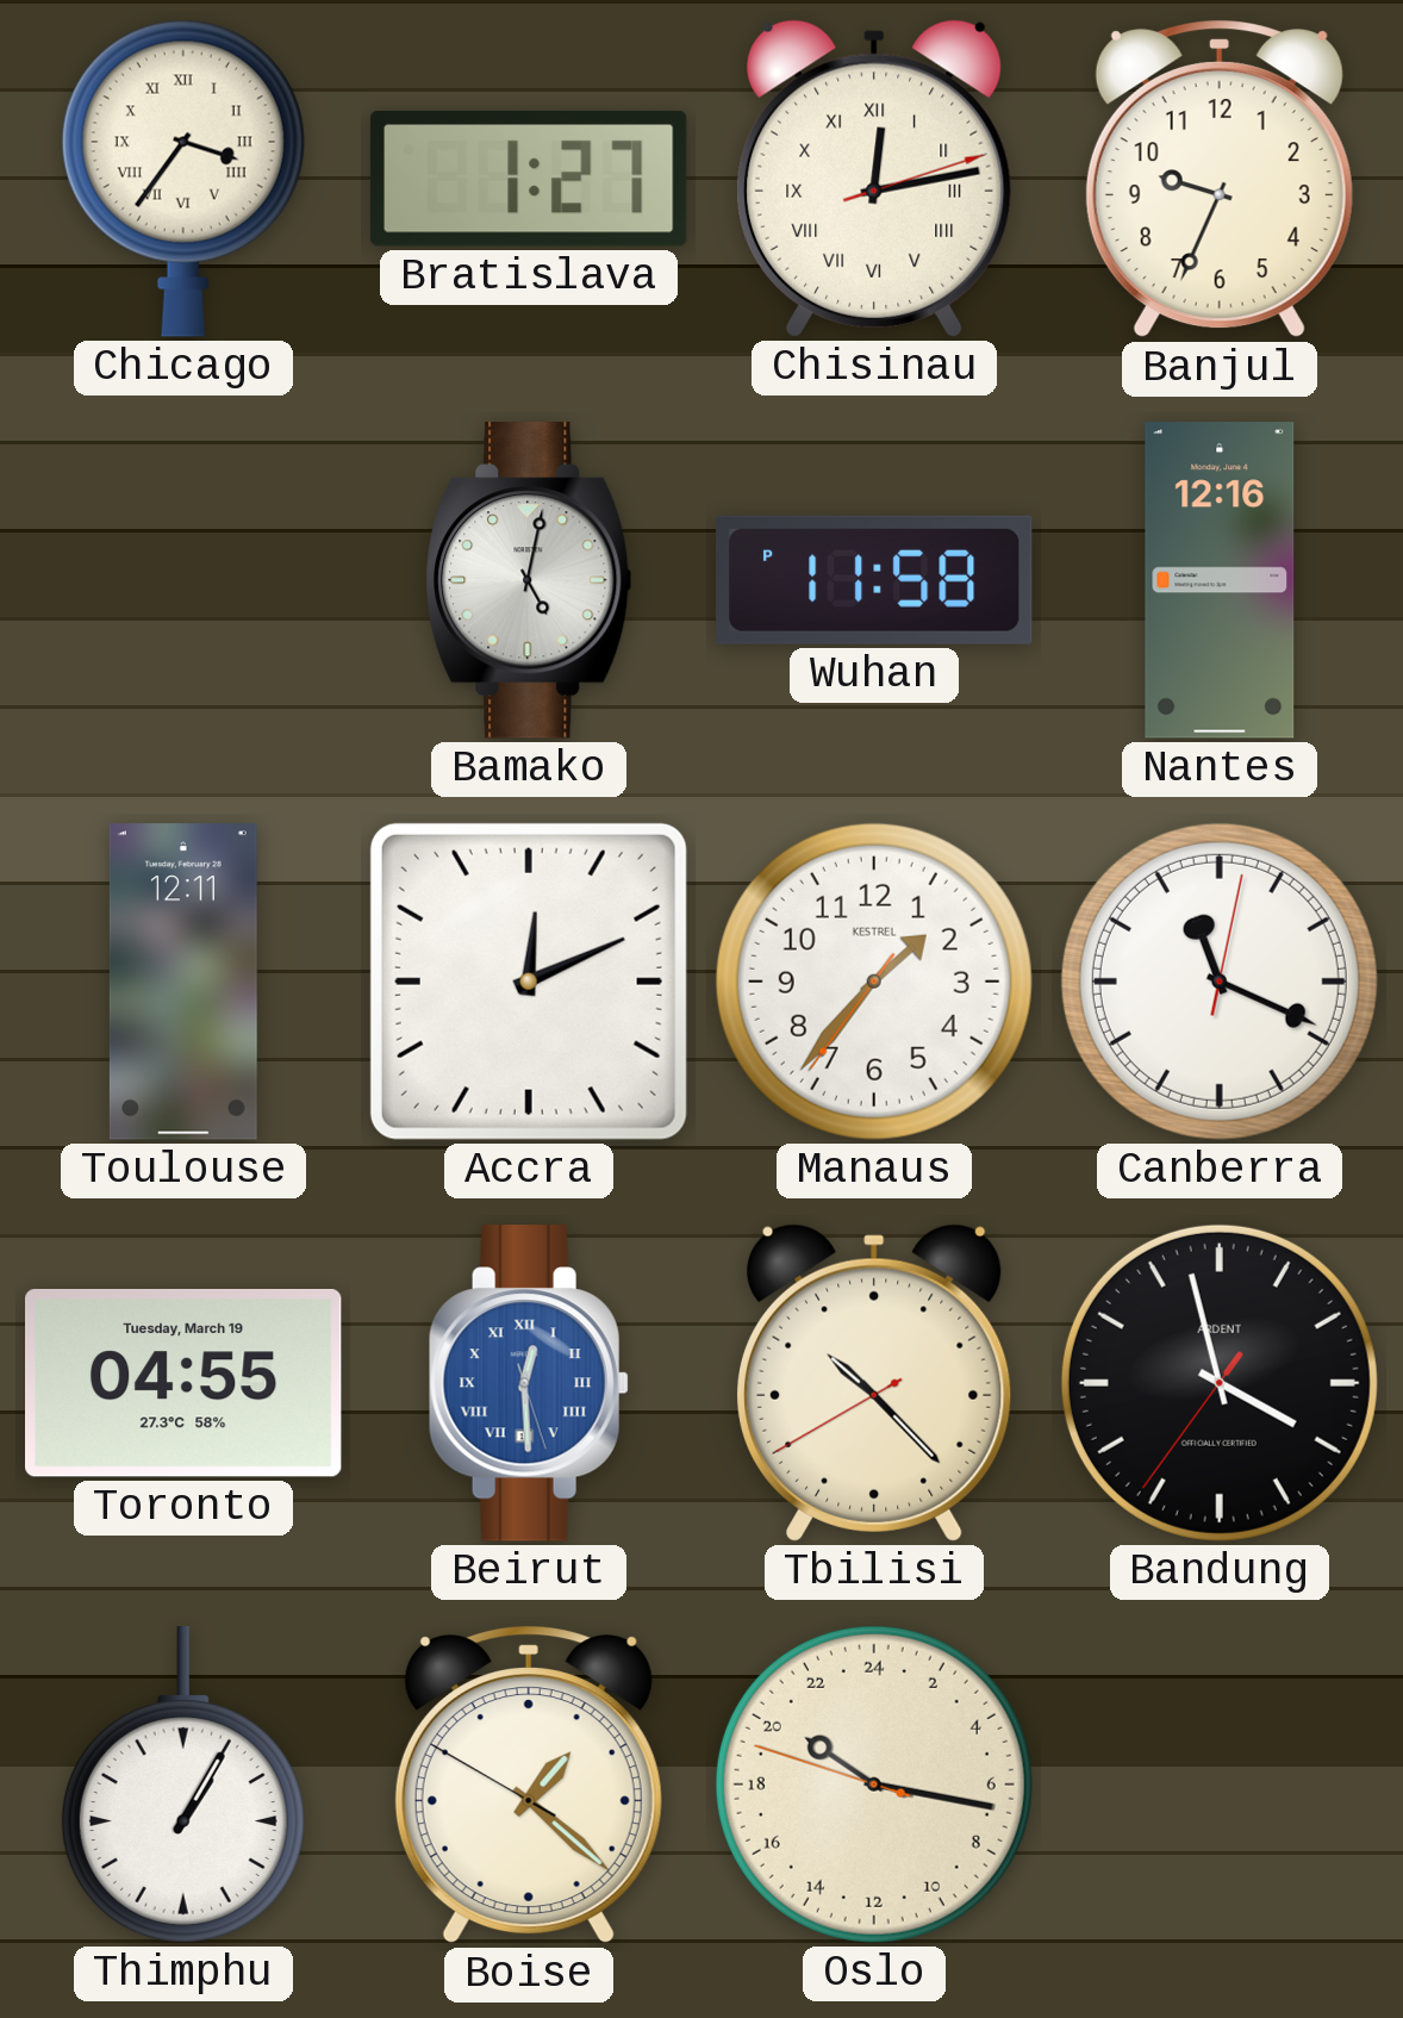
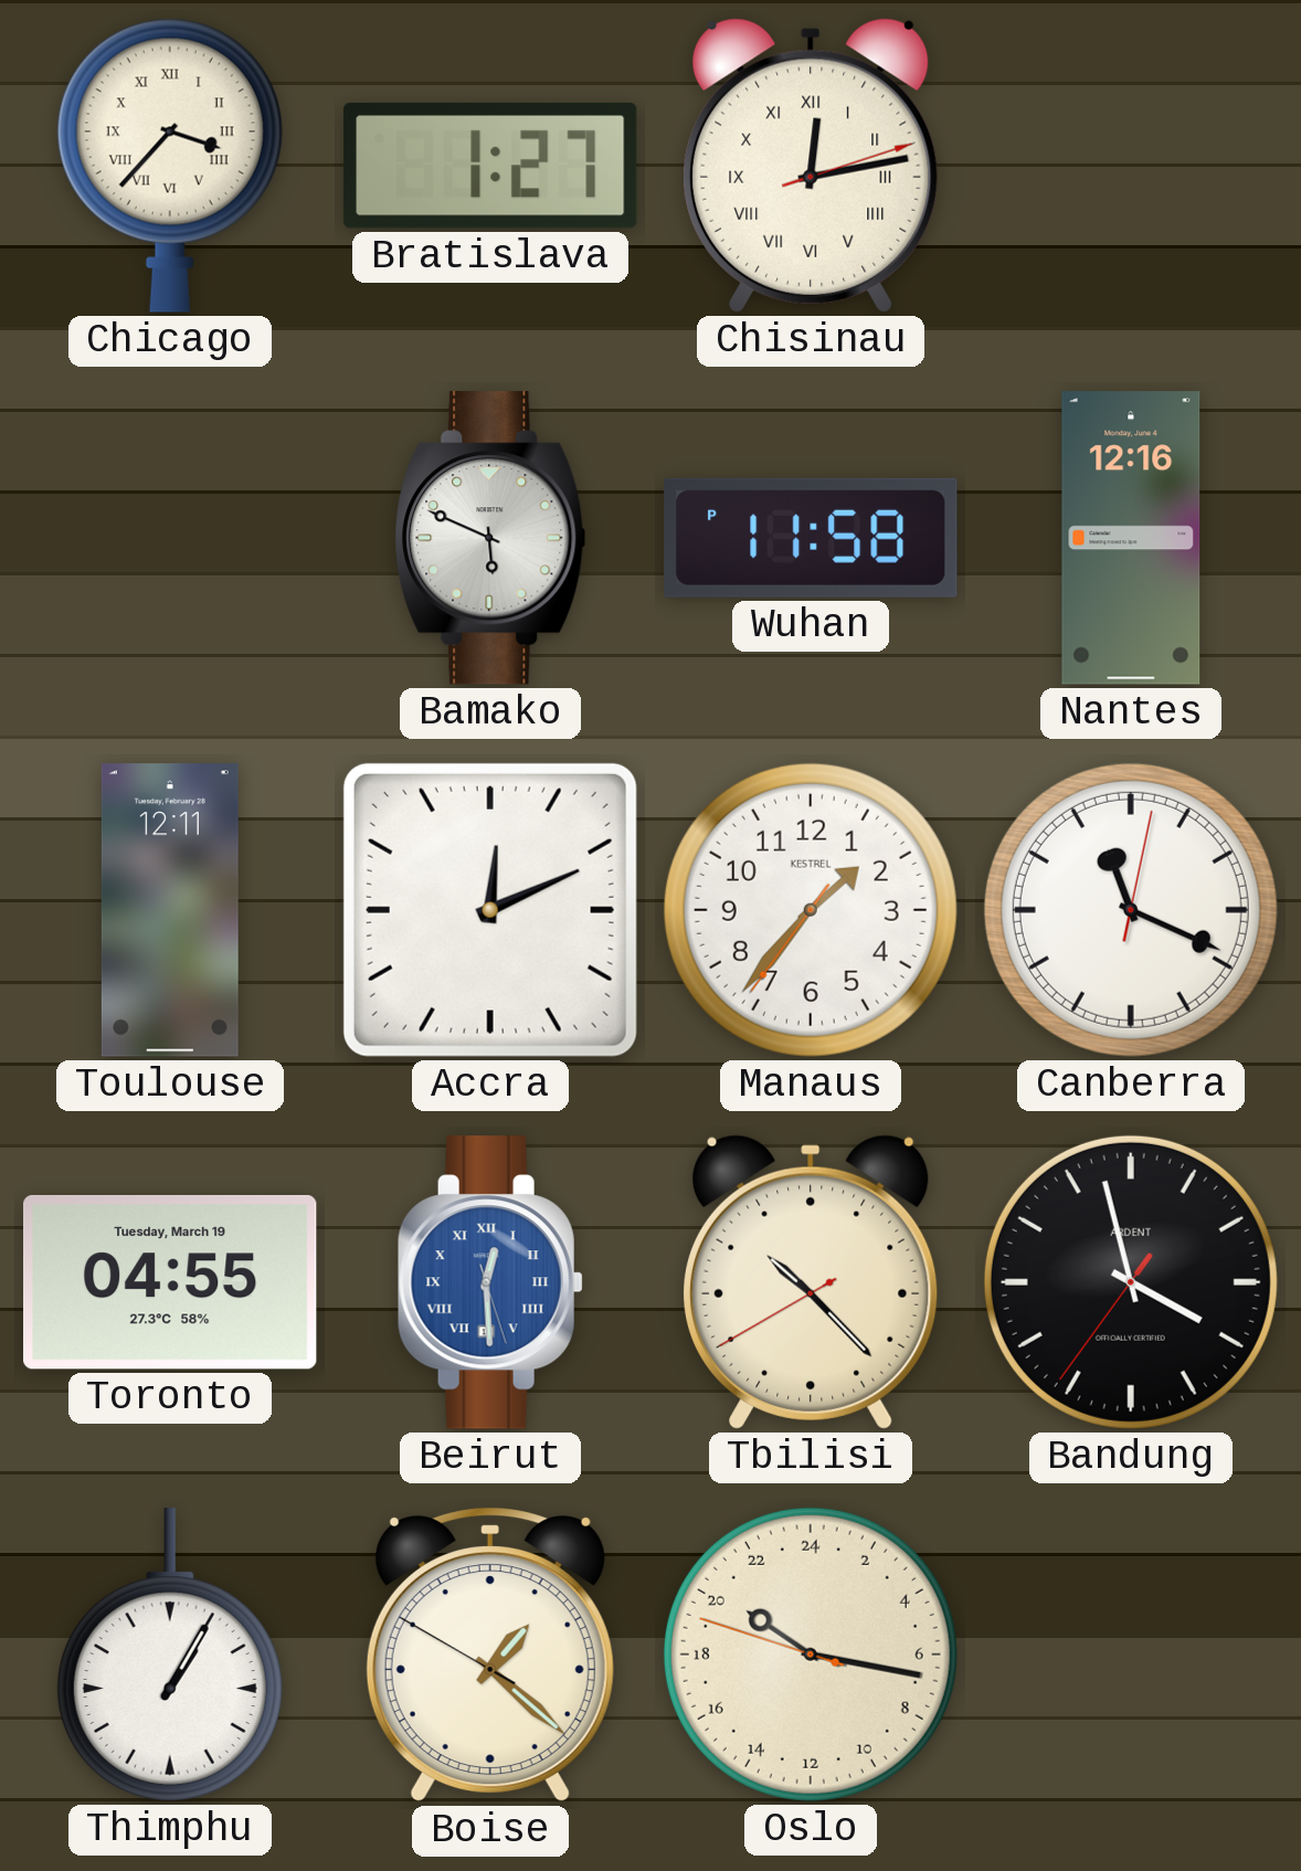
Chicago: 3:36 -> 3:37
Banjul: 9:34 -> none
Bamako: 5:02 -> 5:49
